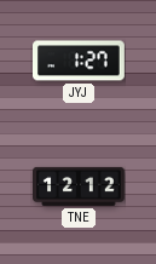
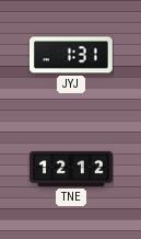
JYJ: 1:27 -> 1:31
